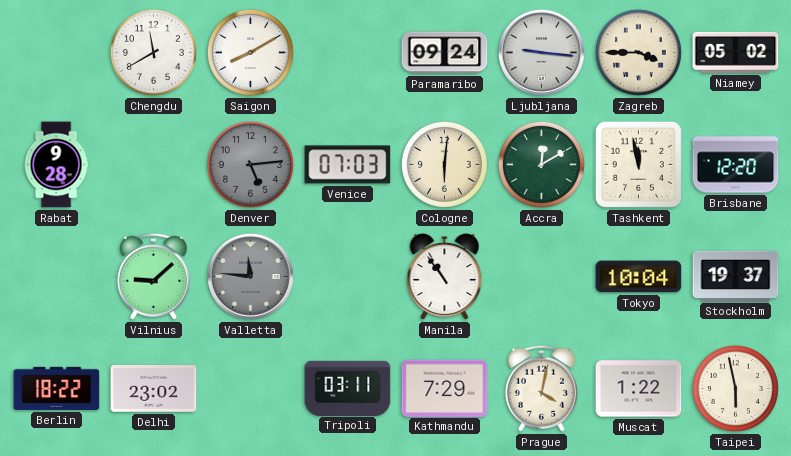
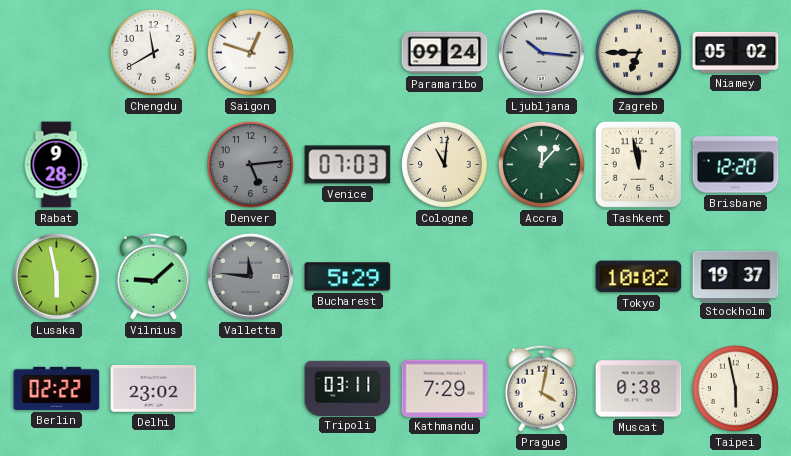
Saigon: 8:10 -> 12:48
Ljubljana: 9:16 -> 10:16
Zagreb: 3:45 -> 6:45
Cologne: 6:01 -> 11:01
Accra: 12:10 -> 12:07
Lusaka: none -> 5:58
Bucharest: none -> 5:29
Manila: 10:54 -> none
Tokyo: 10:04 -> 10:02
Berlin: 18:22 -> 02:22
Muscat: 1:22 -> 0:38
